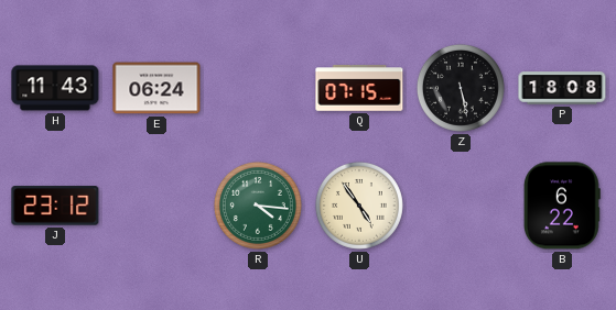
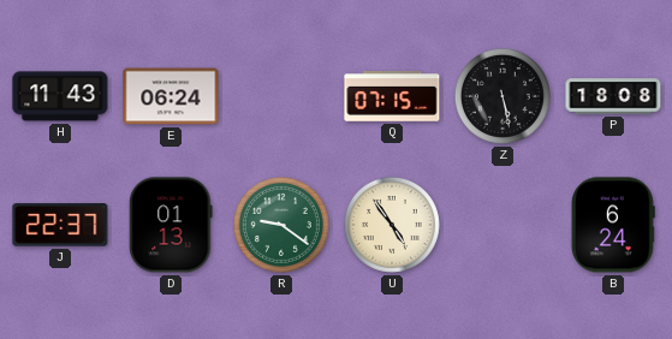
J: 23:12 -> 22:37
D: none -> 01:13
R: 4:16 -> 9:21
B: 6:22 -> 6:24
